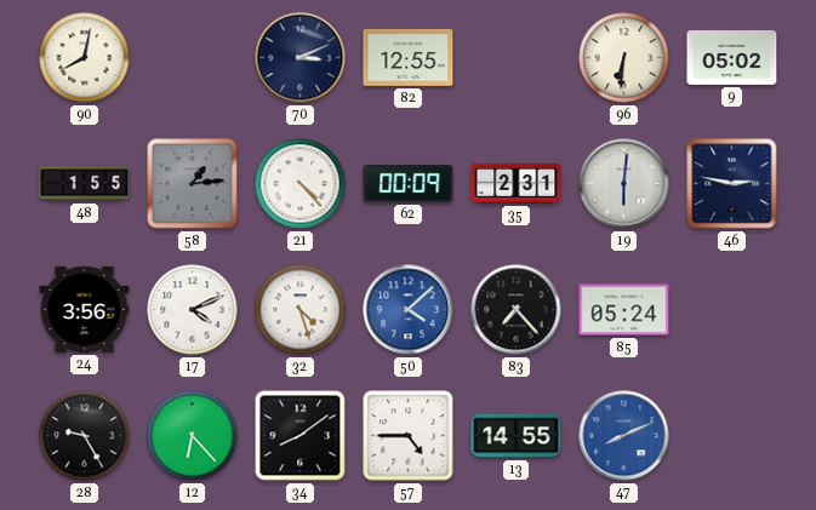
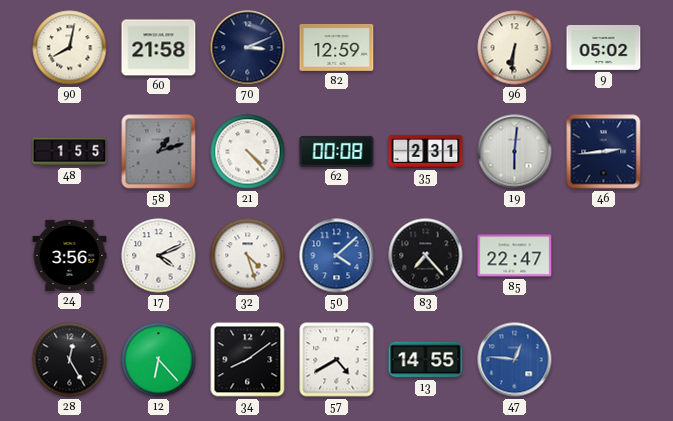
60: none -> 21:58
82: 12:55 -> 12:59
58: 1:14 -> 1:12
62: 00:09 -> 00:08
46: 2:47 -> 2:44
85: 05:24 -> 22:47
28: 9:25 -> 12:25
57: 4:45 -> 4:40
47: 8:11 -> 12:46
